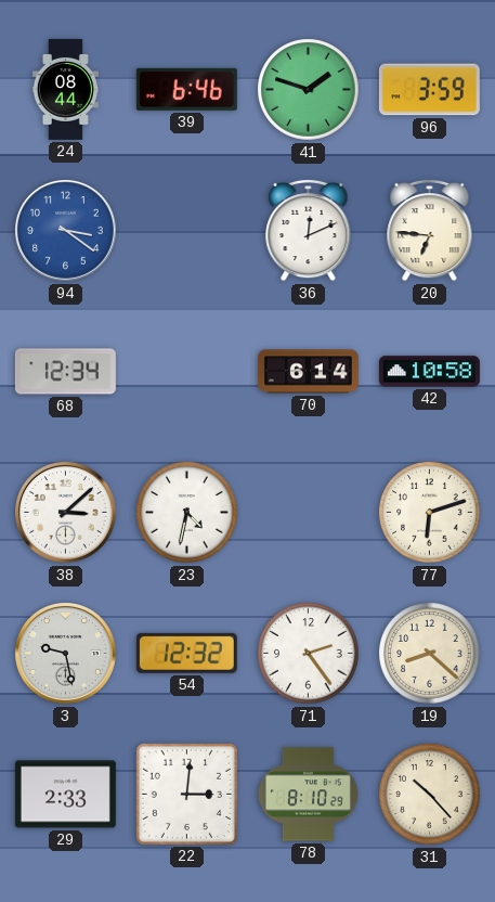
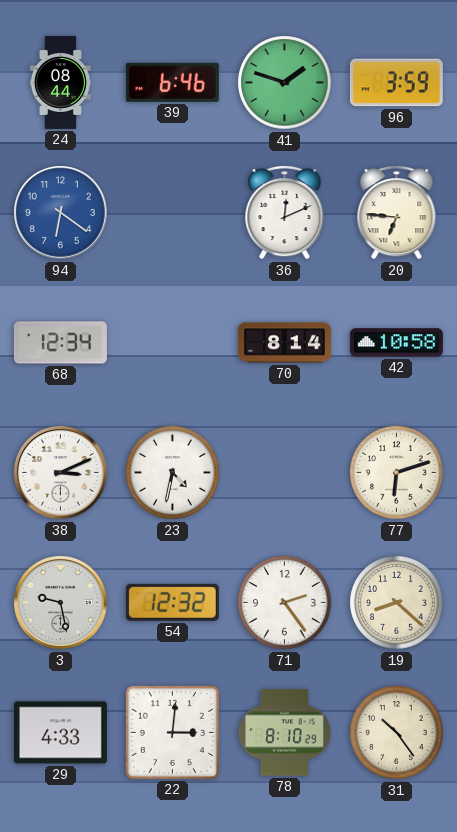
94: 3:21 -> 6:21
70: 6:14 -> 8:14
38: 3:08 -> 3:11
29: 2:33 -> 4:33
31: 10:23 -> 10:24
